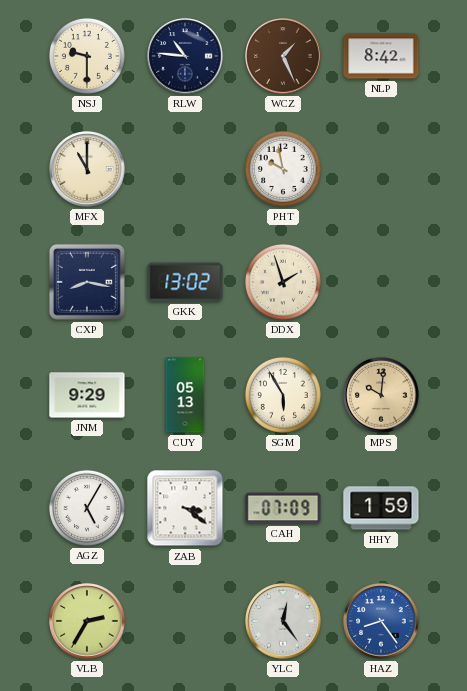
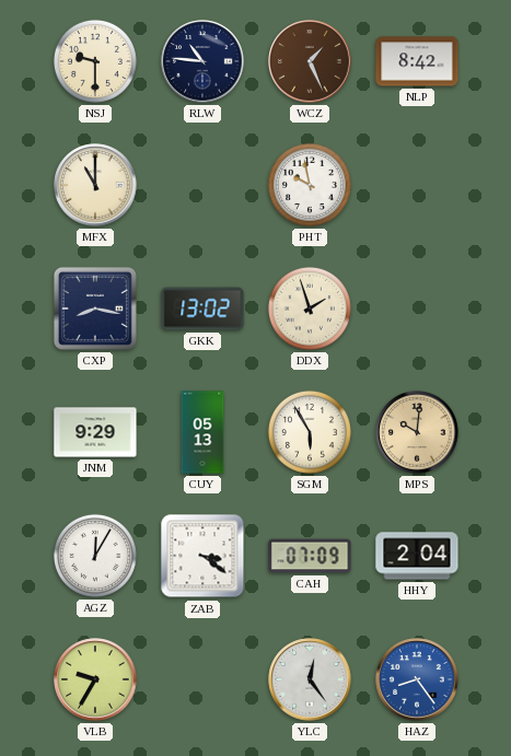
AGZ: 5:05 -> 12:05
HHY: 1:59 -> 2:04
VLB: 2:35 -> 9:35
